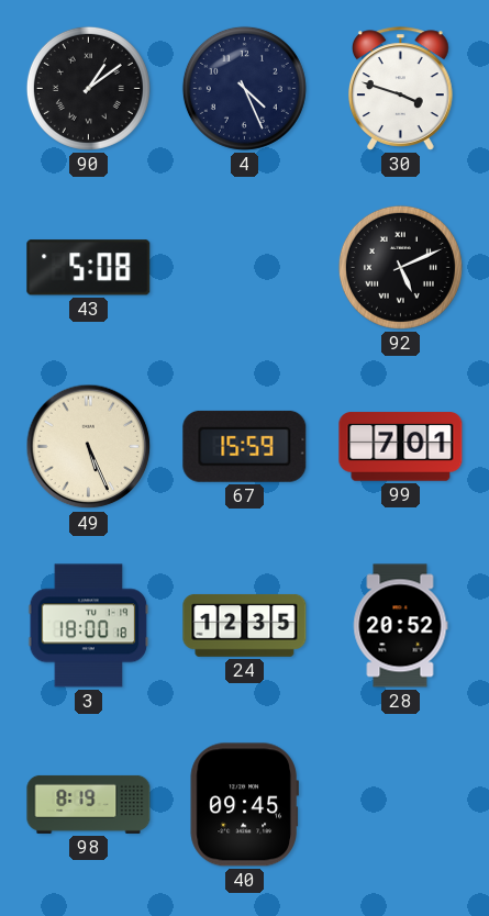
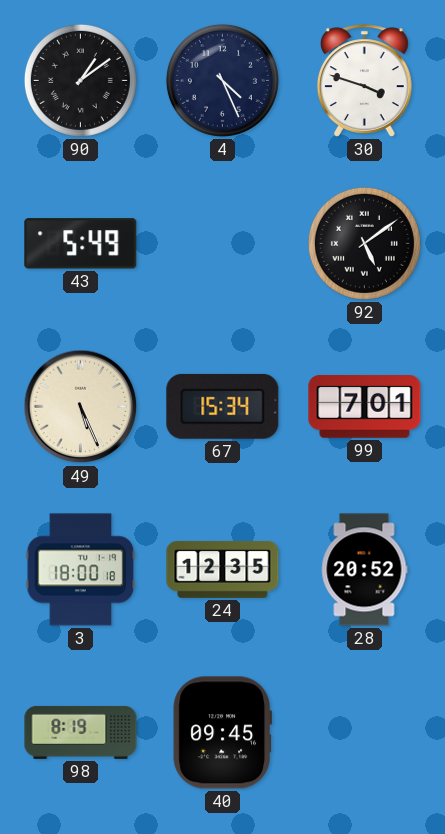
43: 5:08 -> 5:49
92: 5:11 -> 5:09
67: 15:59 -> 15:34
